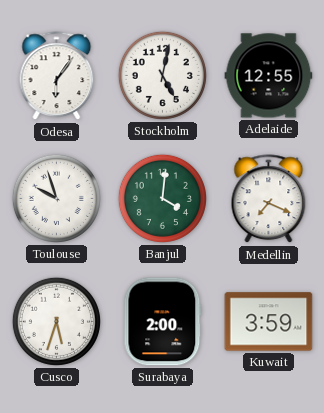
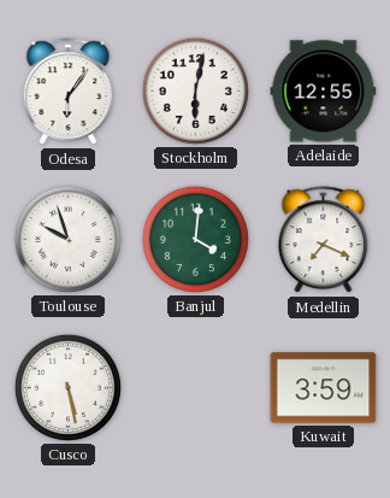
Stockholm: 5:02 -> 6:02
Cusco: 5:33 -> 5:28
Surabaya: 2:00 -> none
